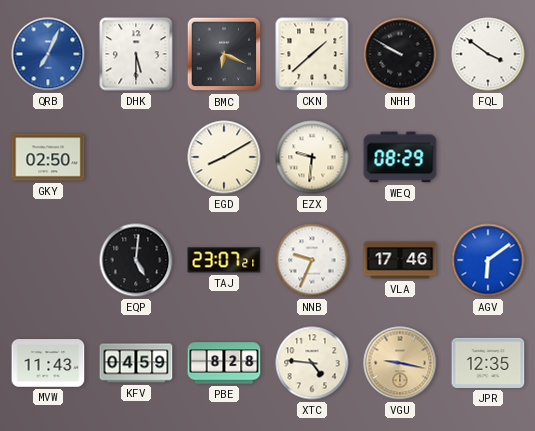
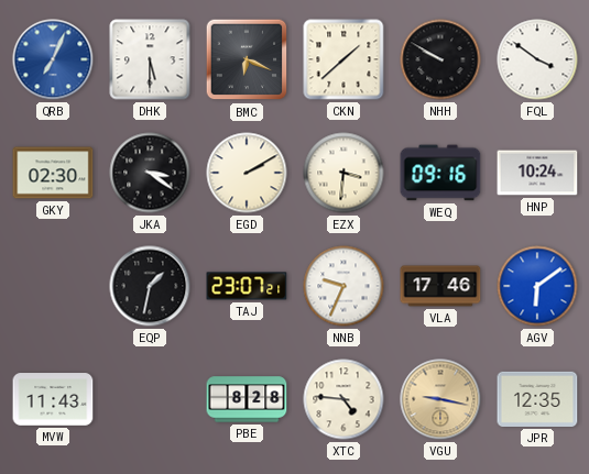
GKY: 02:50 -> 02:30
JKA: none -> 3:21
EGD: 8:10 -> 2:10
EZX: 9:31 -> 3:31
WEQ: 08:29 -> 09:16
HNP: none -> 10:24
EQP: 5:01 -> 1:32
KFV: 04:59 -> none
